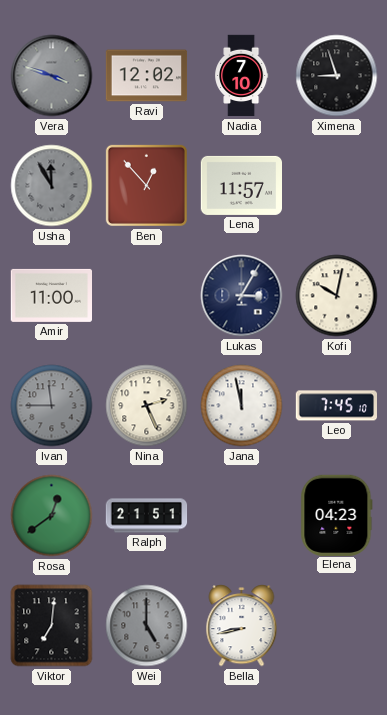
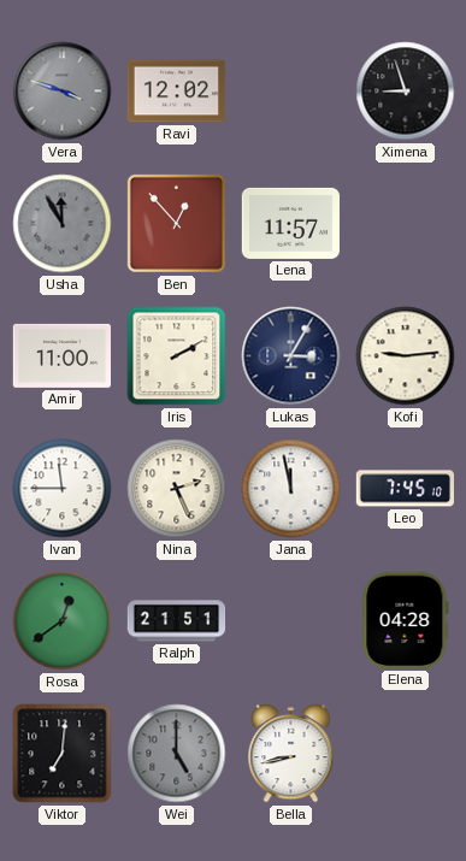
Nadia: 7:10 -> none
Iris: none -> 2:10
Kofi: 10:02 -> 9:14
Ivan dial: grey -> white
Elena: 04:23 -> 04:28
